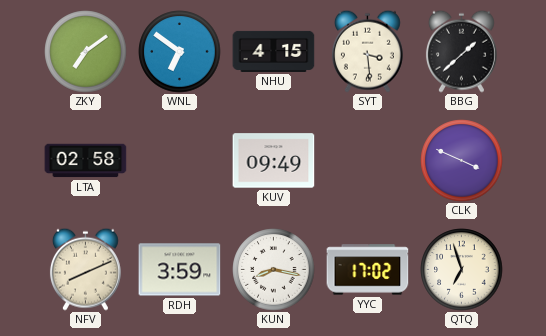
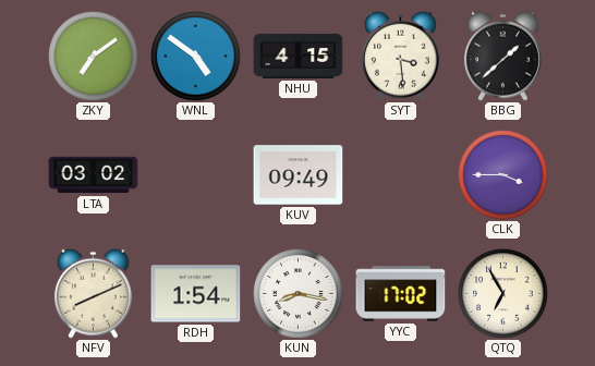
WNL: 6:51 -> 4:51
LTA: 02:58 -> 03:02
CLK: 3:49 -> 3:45
RDH: 3:59 -> 1:54
QTQ: 6:57 -> 6:55
